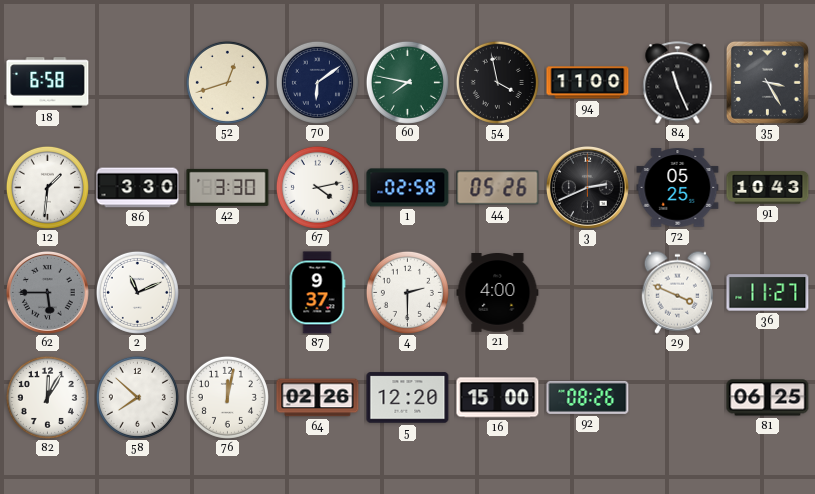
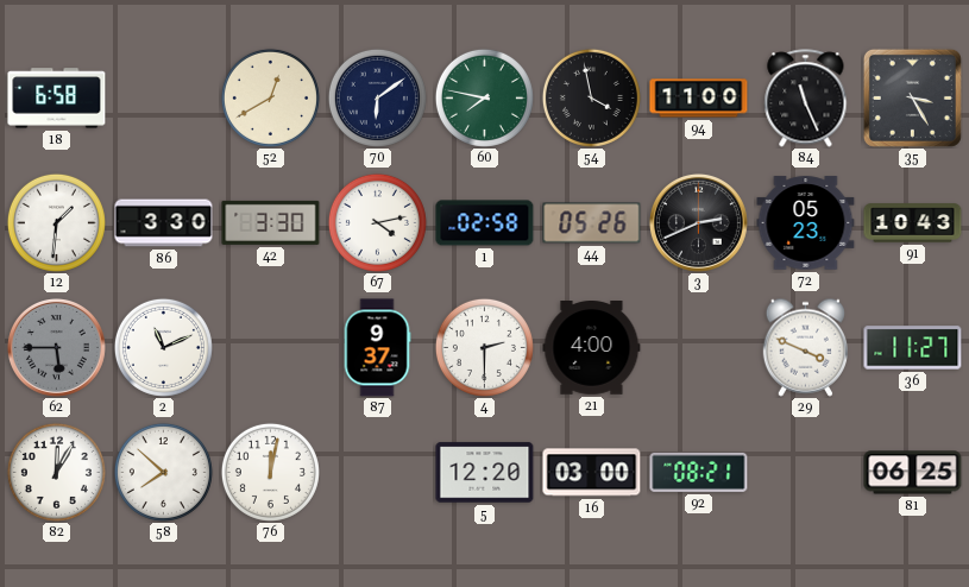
52: 12:42 -> 12:40
72: 05:25 -> 05:23
64: 02:26 -> none
16: 15:00 -> 03:00
92: 08:26 -> 08:21
